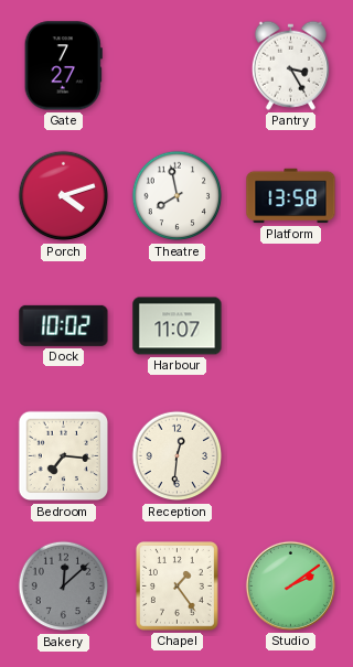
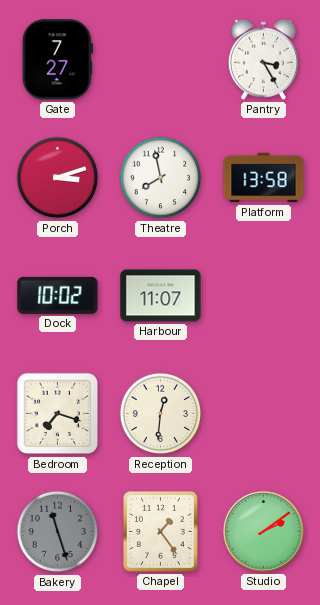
Porch: 4:12 -> 3:12
Bedroom: 7:16 -> 7:18
Bakery: 12:08 -> 11:27
